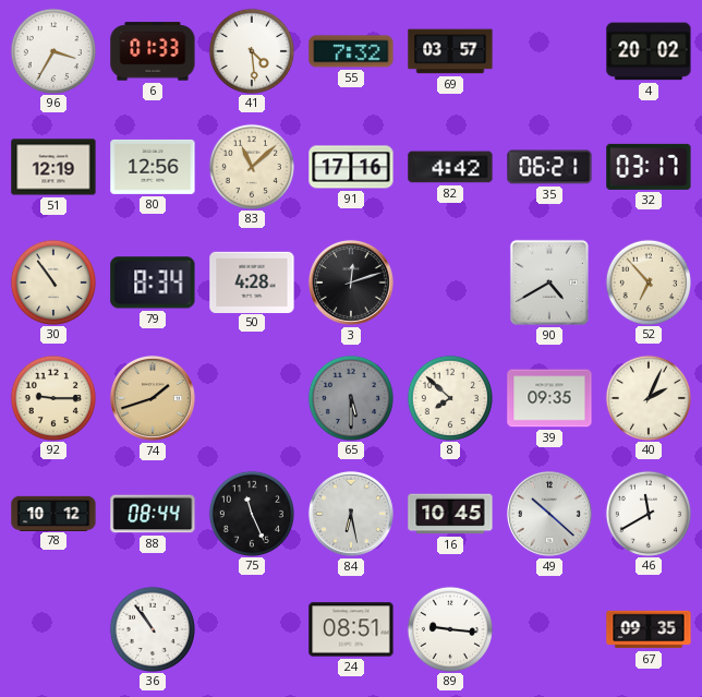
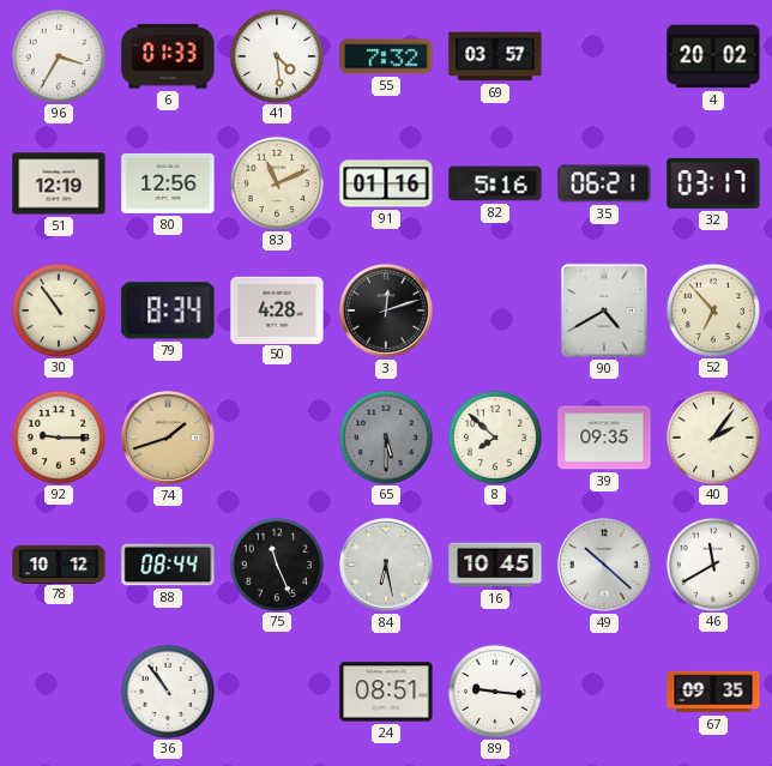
83: 11:08 -> 11:11
91: 17:16 -> 01:16
82: 4:42 -> 5:16
40: 2:04 -> 2:06
